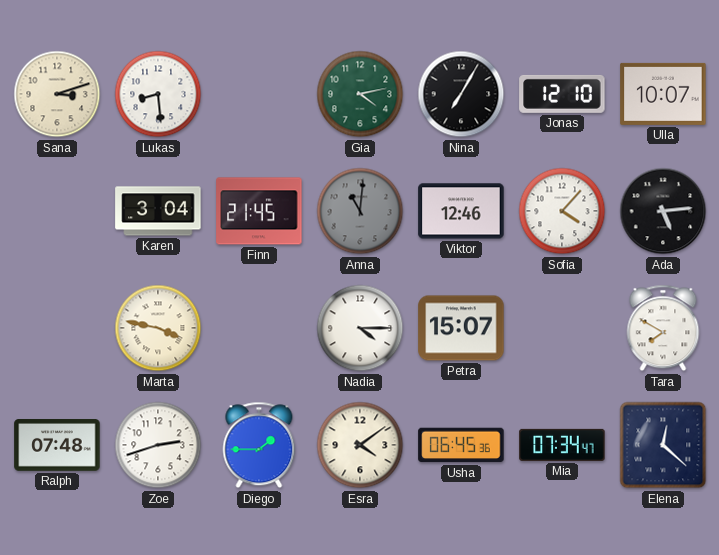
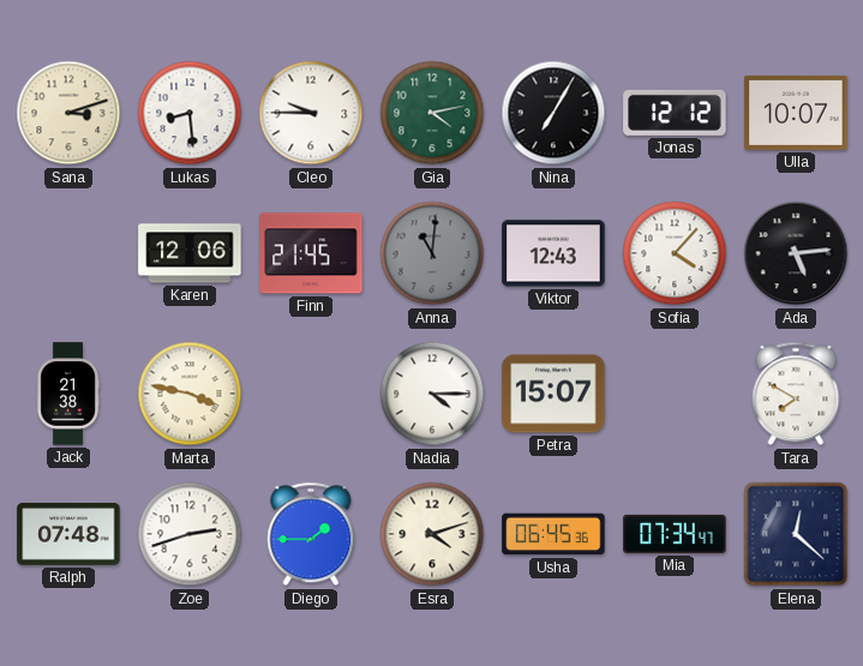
Cleo: none -> 9:45
Jonas: 12:10 -> 12:12
Karen: 3:04 -> 12:06
Viktor: 12:46 -> 12:43
Jack: none -> 21:38
Esra: 4:09 -> 4:12
